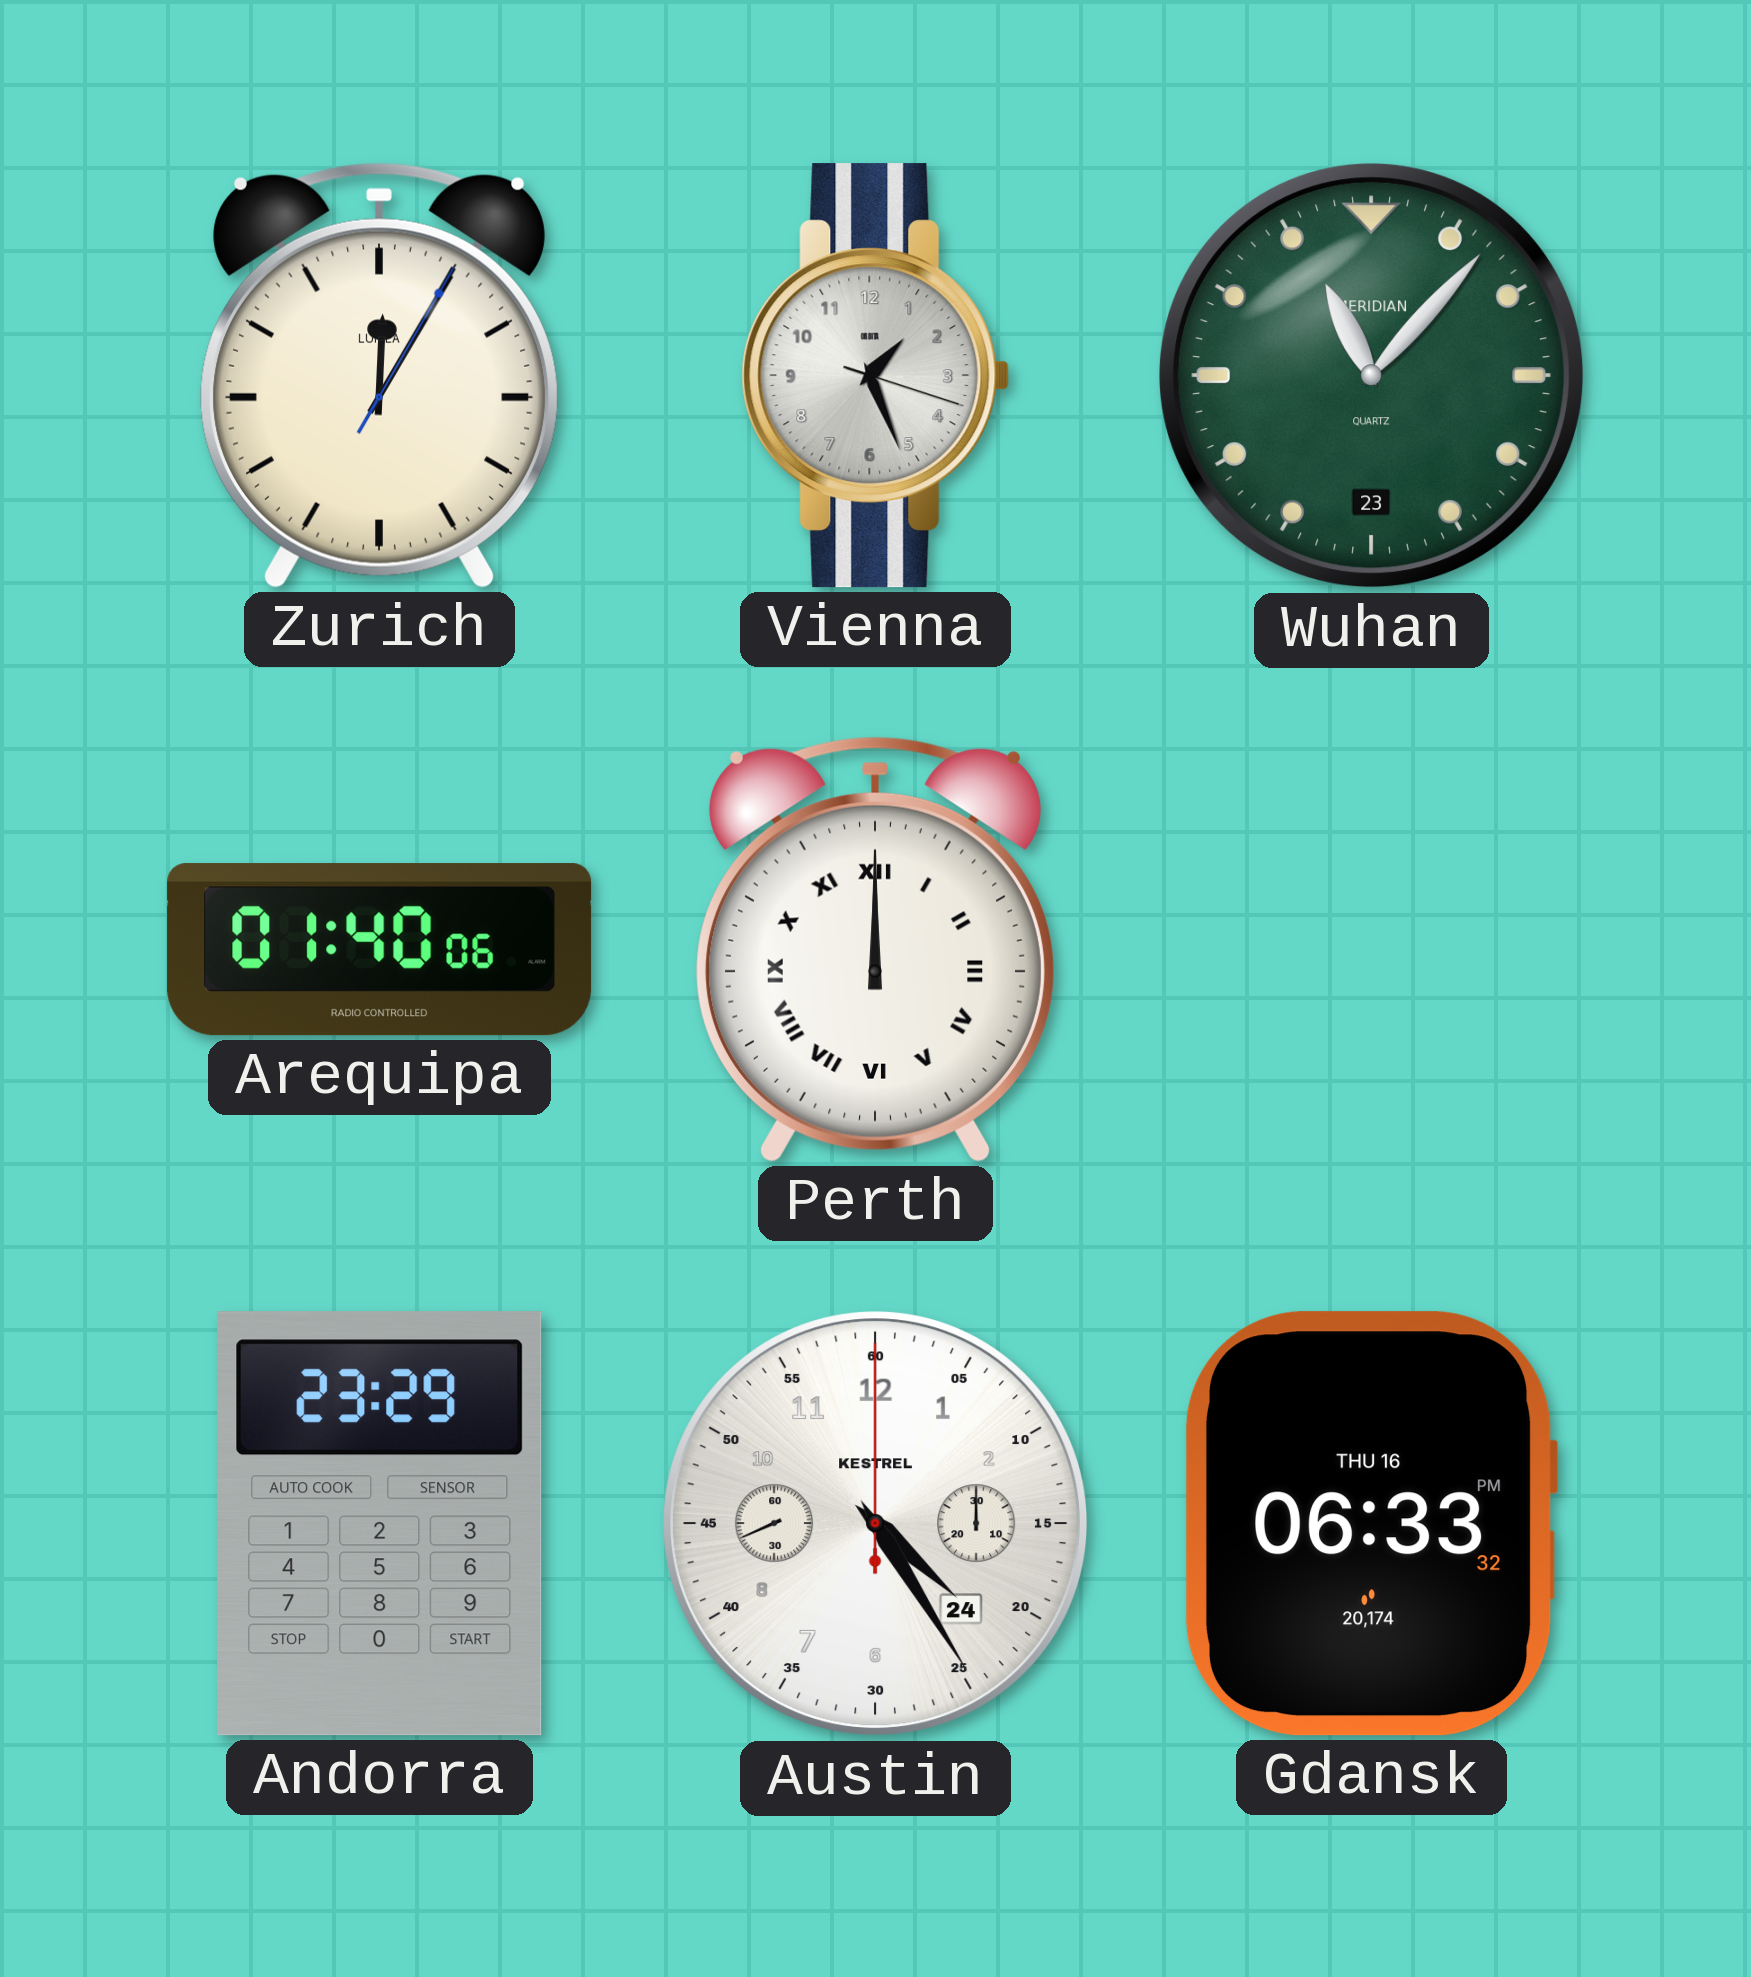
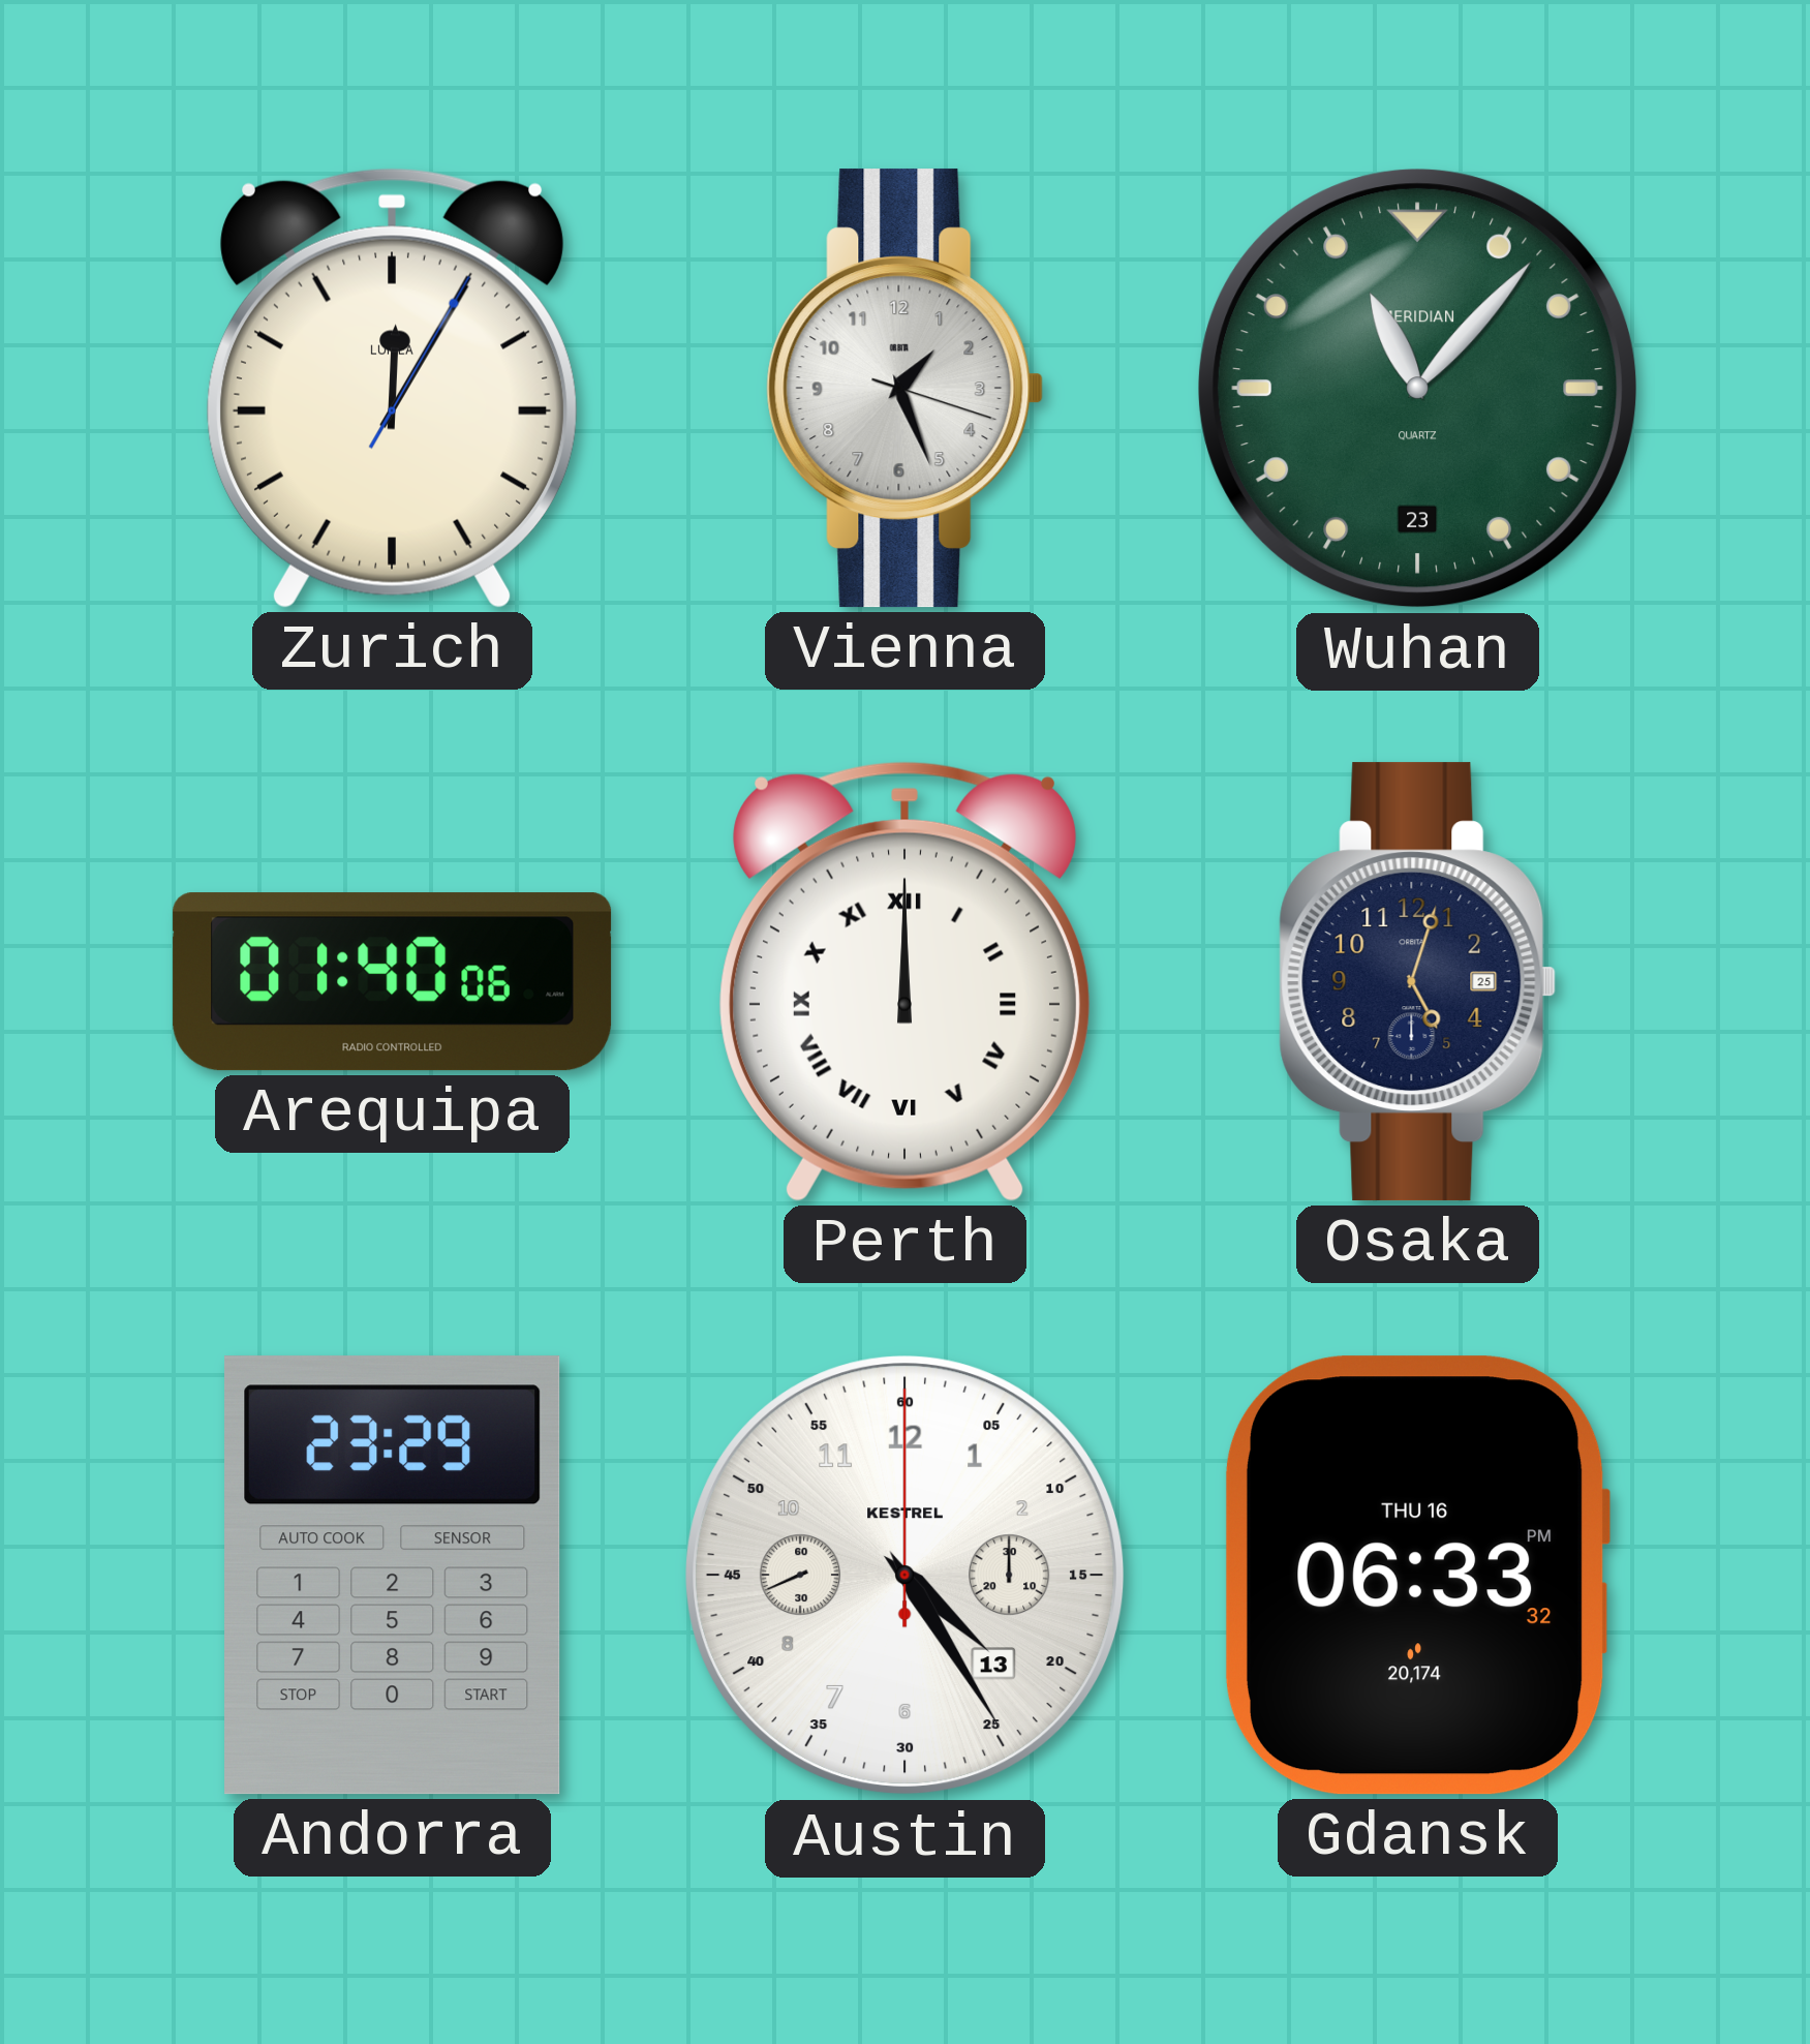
Osaka: none -> 5:03
Austin date: 24 -> 13
